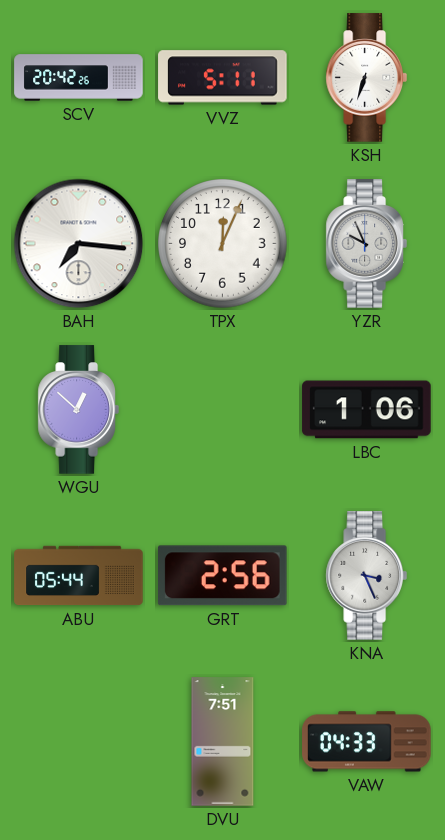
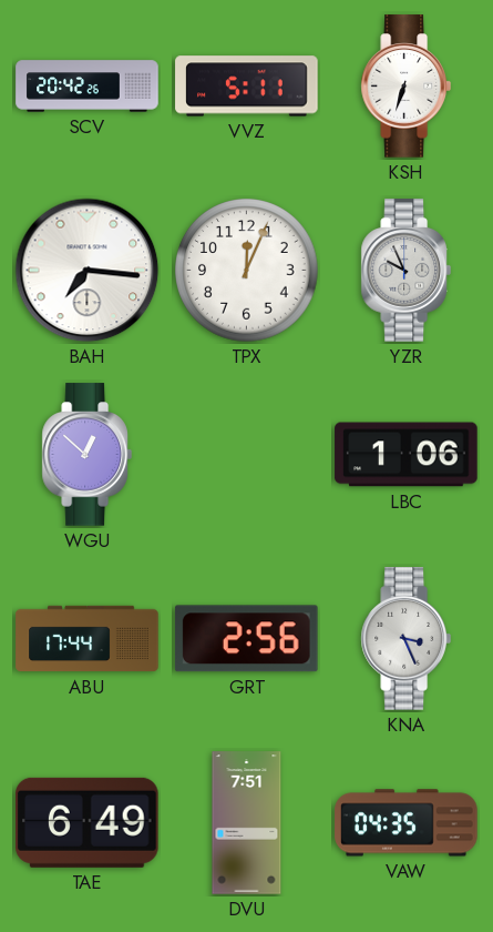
ABU: 05:44 -> 17:44
TAE: none -> 6:49
VAW: 04:33 -> 04:35
